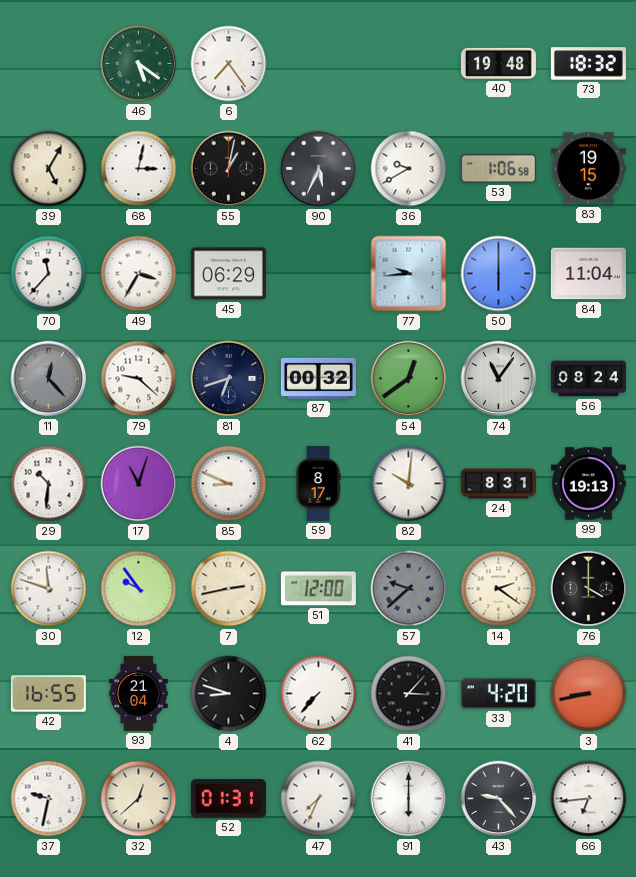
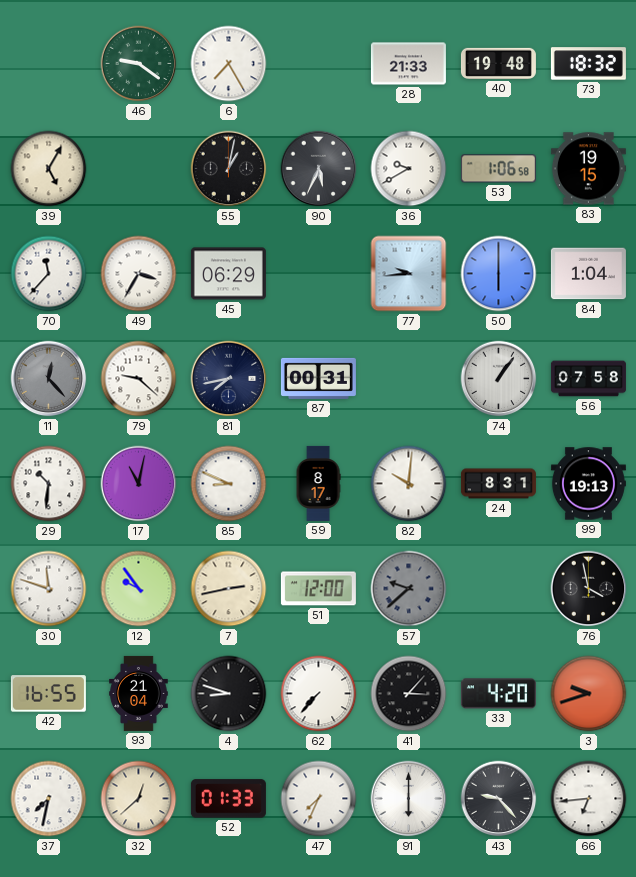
46: 5:21 -> 9:21
6: 7:24 -> 7:25
28: none -> 21:33
68: 3:02 -> none
84: 11:04 -> 1:04
81: 6:42 -> 7:43
87: 00:32 -> 00:31
54: 12:39 -> none
74: 11:06 -> 1:06
56: 08:24 -> 07:58
17: 11:03 -> 11:02
14: 2:21 -> none
76: 4:00 -> 3:58
3: 8:43 -> 9:42
37: 9:32 -> 7:32
52: 01:31 -> 01:33
